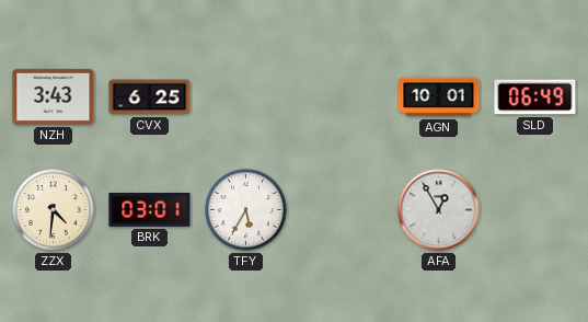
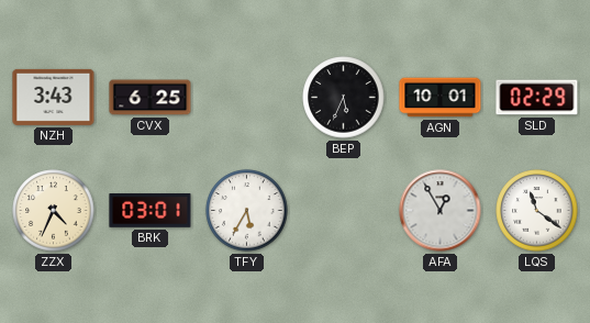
BEP: none -> 5:34
SLD: 06:49 -> 02:29
ZZX: 4:31 -> 4:34
LQS: none -> 11:21
